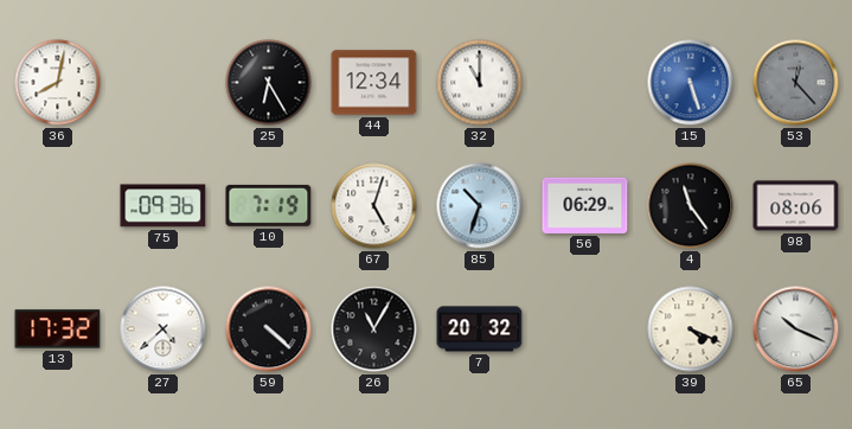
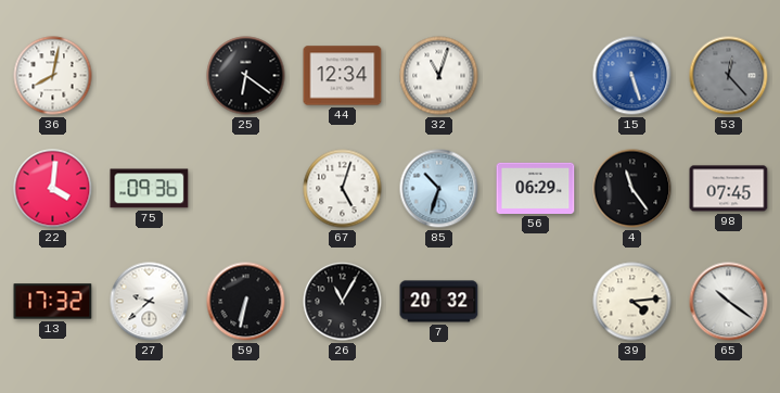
25: 6:25 -> 6:21
32: 11:00 -> 11:03
22: none -> 4:01
10: 7:19 -> none
98: 08:06 -> 07:45
27: 4:38 -> 9:38
59: 4:22 -> 6:32
39: 4:19 -> 4:14
65: 10:19 -> 10:21
